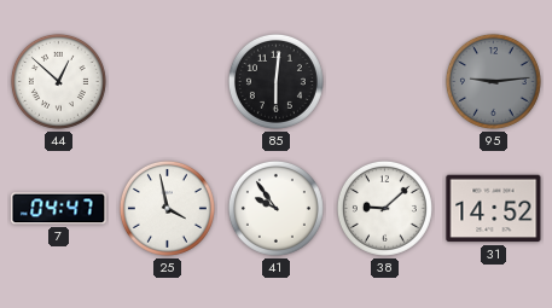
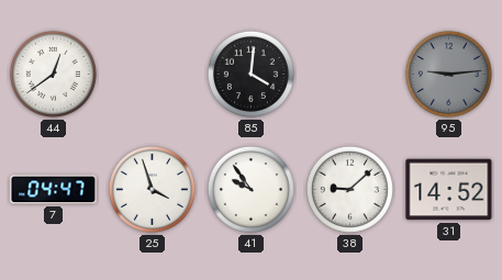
44: 12:52 -> 12:39
85: 6:01 -> 4:01
25: 3:58 -> 3:57
